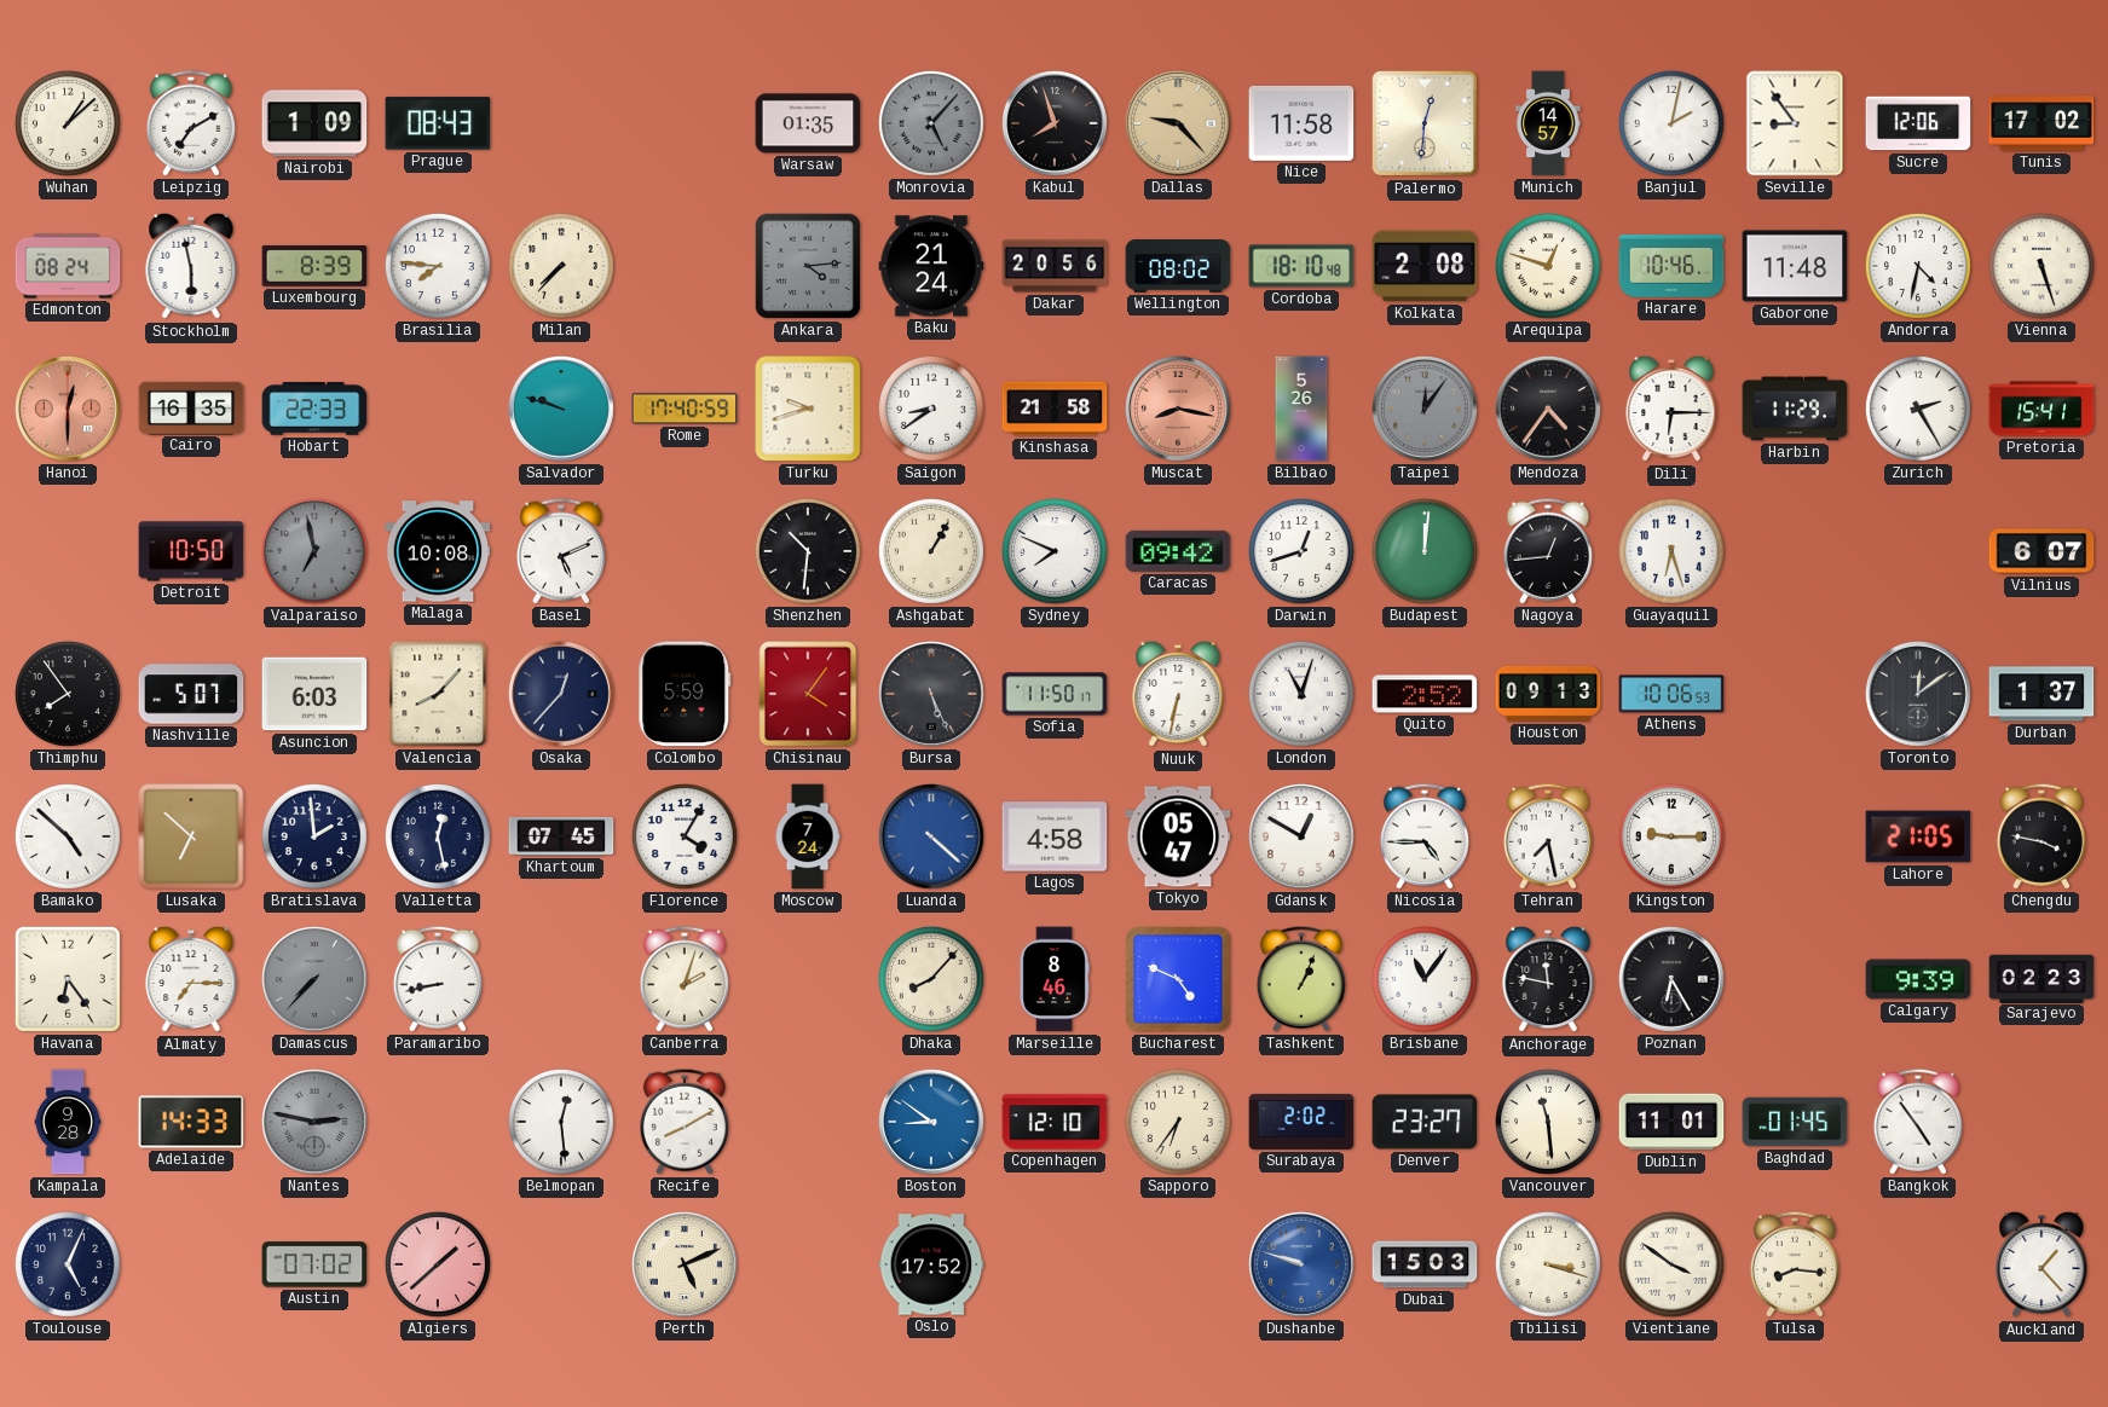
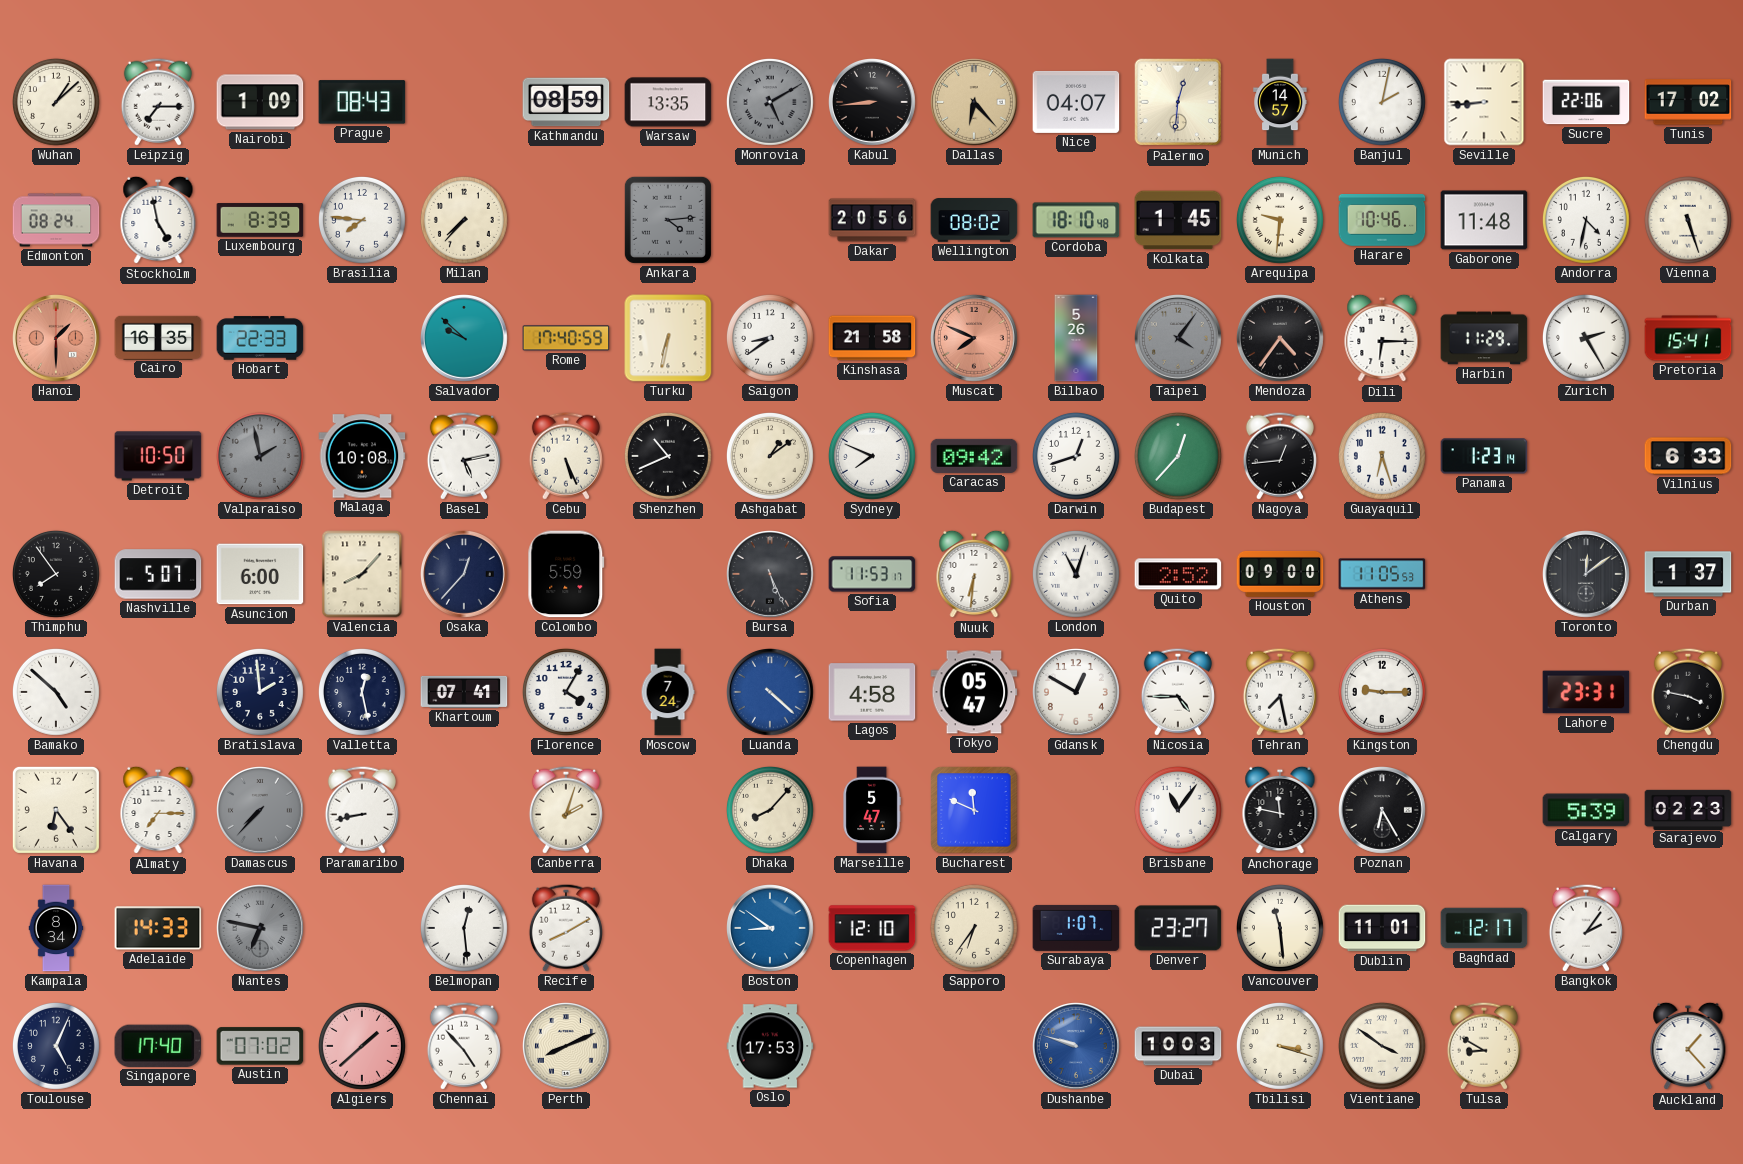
Leipzig: 7:10 -> 7:15
Kathmandu: none -> 08:59
Warsaw: 01:35 -> 13:35
Monrovia: 5:07 -> 5:10
Kabul: 7:57 -> 8:44
Dallas: 9:23 -> 6:23
Nice: 11:58 -> 04:07
Seville: 8:54 -> 8:44
Sucre: 12:06 -> 22:06
Stockholm: 5:58 -> 4:58
Baku: 21:24 -> none
Kolkata: 2:08 -> 1:45
Arequipa: 12:48 -> 9:31
Hanoi: 12:30 -> 1:30
Salvador: 9:48 -> 9:52
Turku: 9:42 -> 6:32
Muscat: 8:17 -> 7:49
Taipei: 12:06 -> 4:06
Valparaiso: 6:58 -> 1:58
Basel: 5:11 -> 5:13
Cebu: none -> 5:26
Shenzhen: 10:31 -> 10:41
Ashgabat: 1:05 -> 1:09
Budapest: 12:01 -> 12:37
Panama: none -> 1:23
Vilnius: 6:07 -> 6:33
Asuncion: 6:03 -> 6:00
Chisinau: 4:06 -> none
Sofia: 11:50 -> 11:53
Nuuk: 6:32 -> 6:31
Houston: 09:13 -> 09:00
Athens: 10:06 -> 11:05
Lusaka: 6:52 -> none
Khartoum: 07:45 -> 07:41
Lahore: 21:05 -> 23:31
Marseille: 8:46 -> 5:47
Bucharest: 4:49 -> 11:49
Tashkent: 1:04 -> none
Calgary: 9:39 -> 5:39
Kampala: 9:28 -> 8:34
Nantes: 2:47 -> 6:47
Surabaya: 2:02 -> 1:07
Baghdad: 01:45 -> 12:17
Bangkok: 4:54 -> 2:06
Singapore: none -> 17:40
Chennai: none -> 4:53
Perth: 5:11 -> 8:11
Oslo: 17:52 -> 17:53
Dubai: 15:03 -> 10:03
Tulsa: 8:16 -> 8:50
